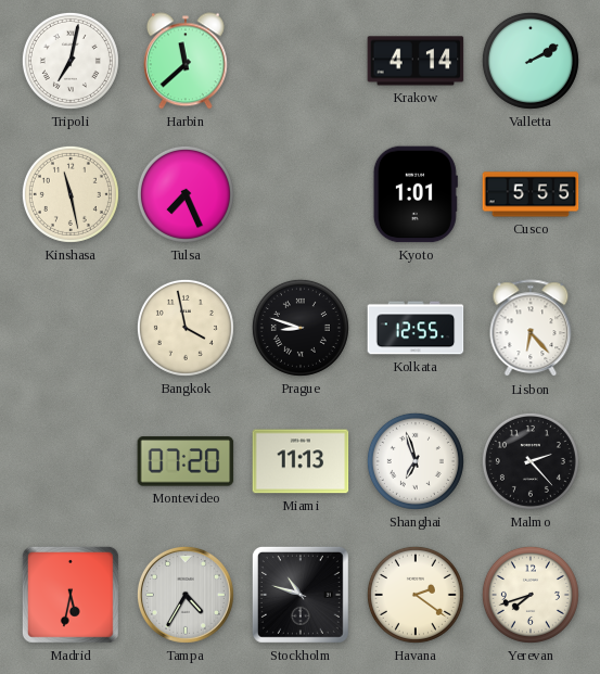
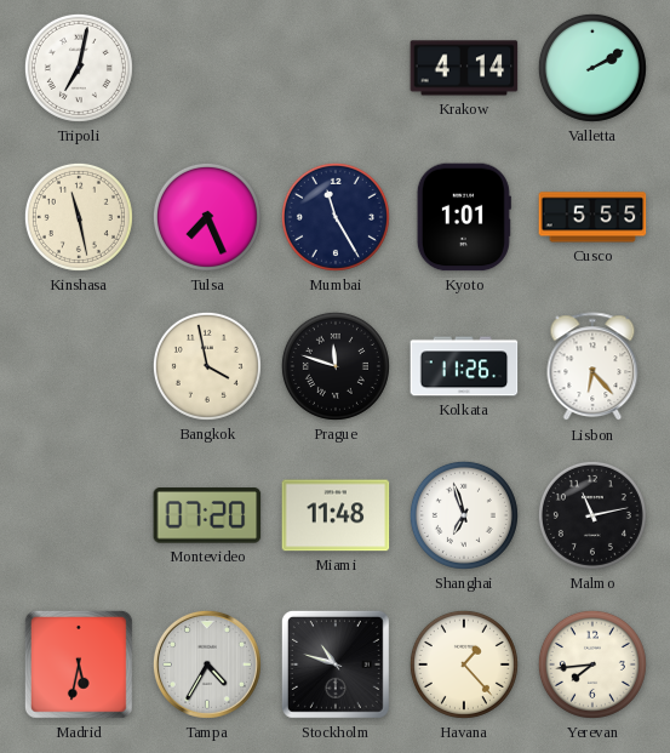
Harbin: 11:38 -> none
Mumbai: none -> 11:25
Prague: 8:48 -> 11:48
Kolkata: 12:55 -> 11:26
Miami: 11:13 -> 11:48
Malmo: 2:23 -> 11:13
Havana: 2:21 -> 1:23
Yerevan: 7:42 -> 7:44
